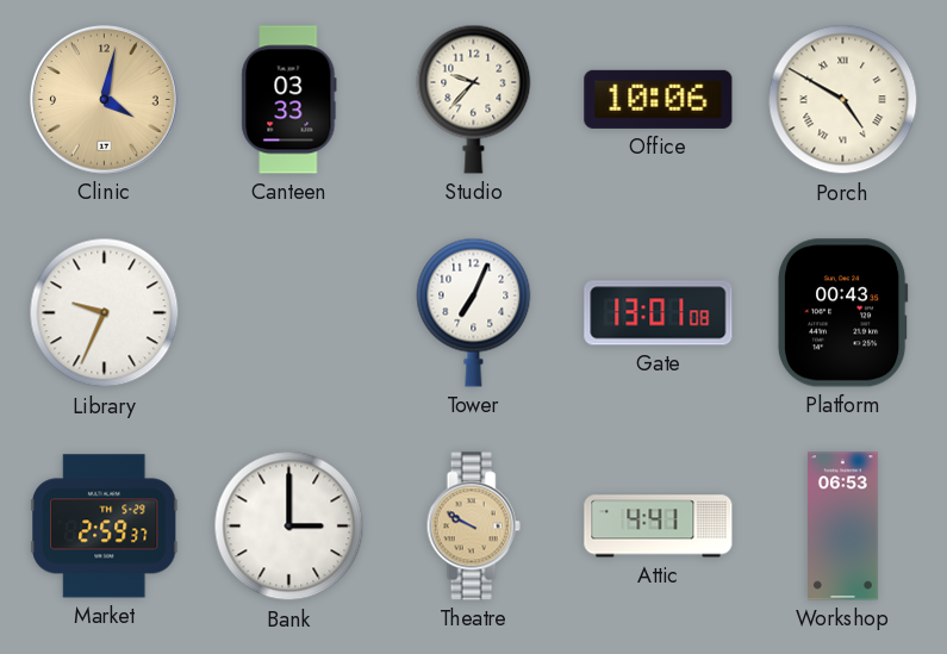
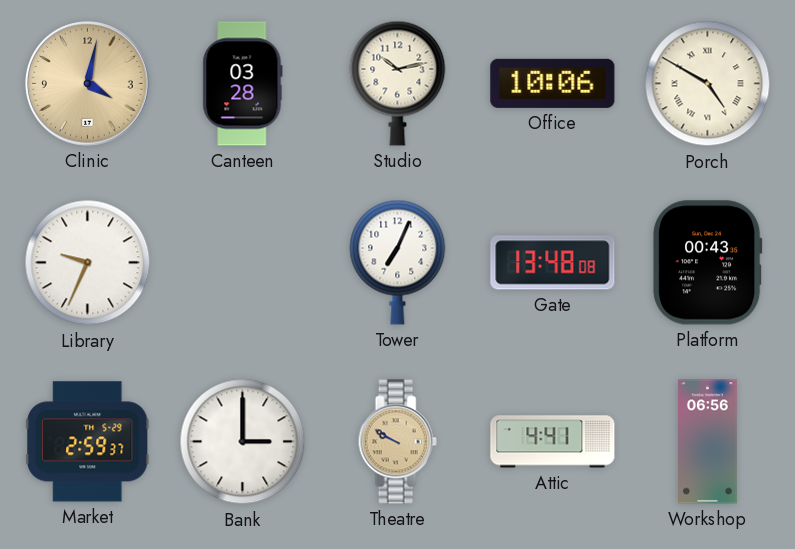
Canteen: 03:33 -> 03:28
Studio: 9:37 -> 10:13
Gate: 13:01 -> 13:48
Workshop: 06:53 -> 06:56
